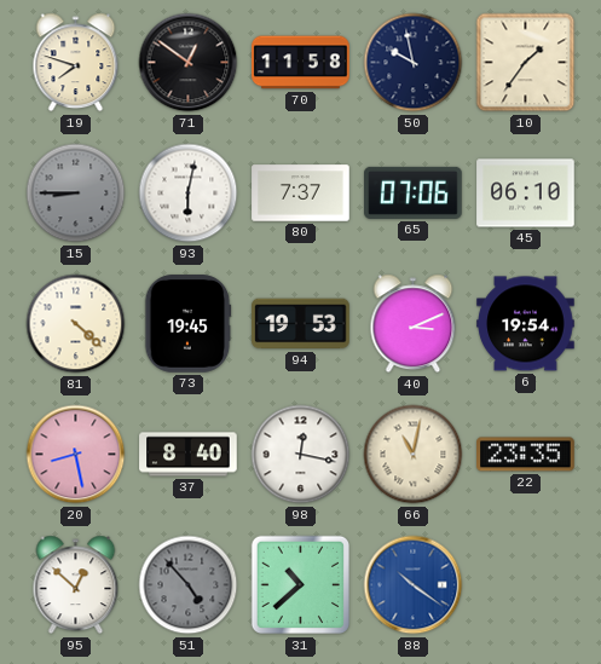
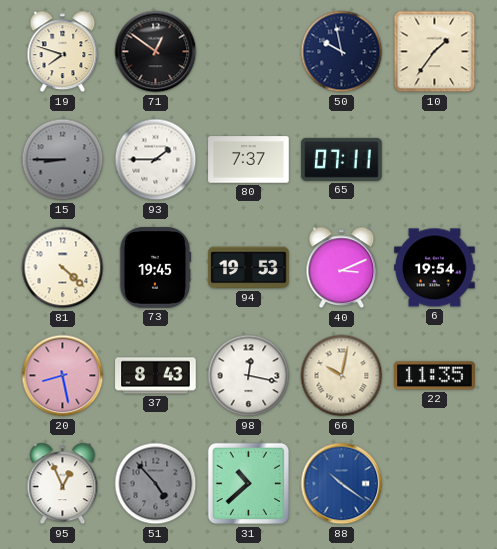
70: 11:58 -> none
93: 6:02 -> 1:45
65: 07:06 -> 07:11
45: 06:10 -> none
37: 8:40 -> 8:43
66: 11:02 -> 10:02
22: 23:35 -> 11:35
95: 12:52 -> 12:56
